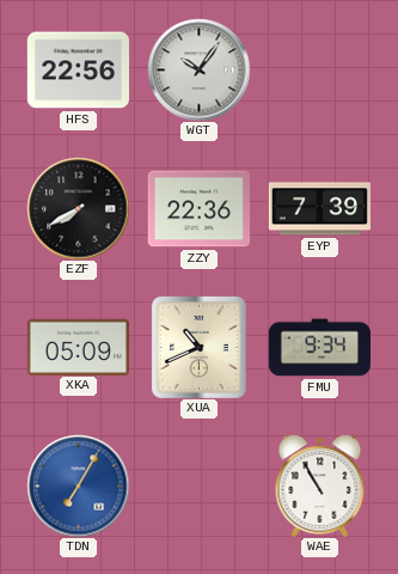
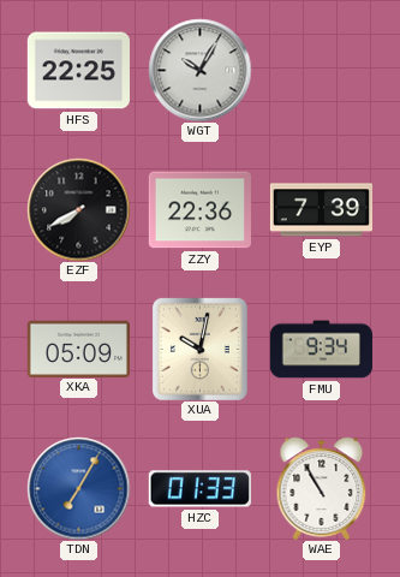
HFS: 22:56 -> 22:25
WGT: 10:06 -> 10:05
XUA: 10:41 -> 10:02
HZC: none -> 01:33
